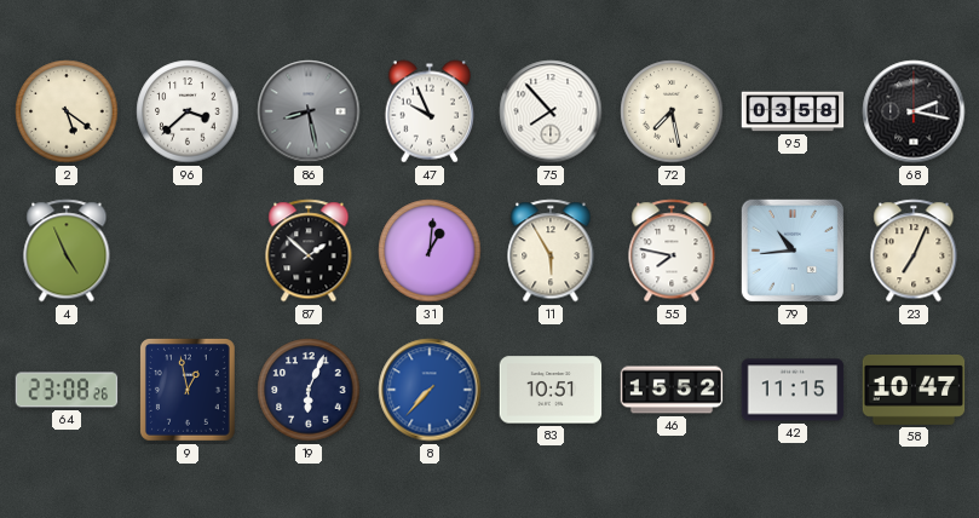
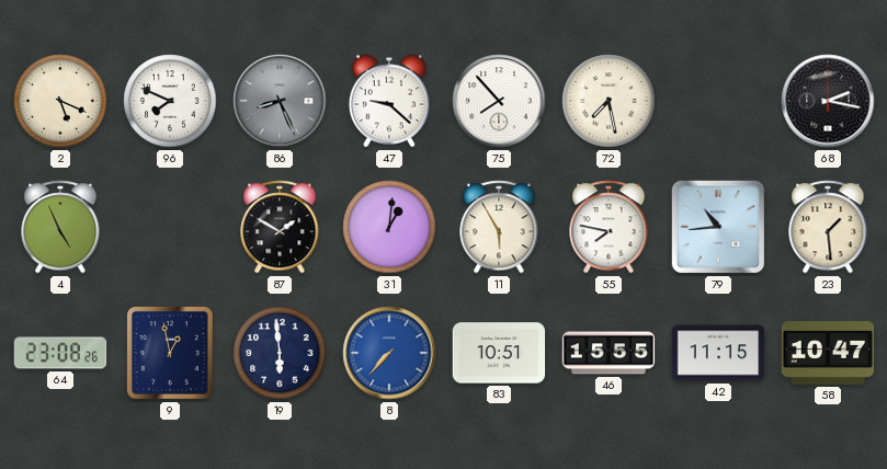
2: 5:21 -> 5:19
96: 3:38 -> 7:49
86: 8:28 -> 8:26
47: 9:56 -> 9:22
95: 03:58 -> none
87: 1:52 -> 1:50
23: 7:04 -> 1:29
19: 6:04 -> 5:59
46: 15:52 -> 15:55
